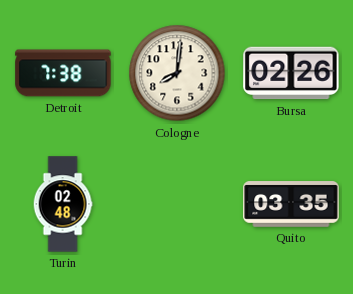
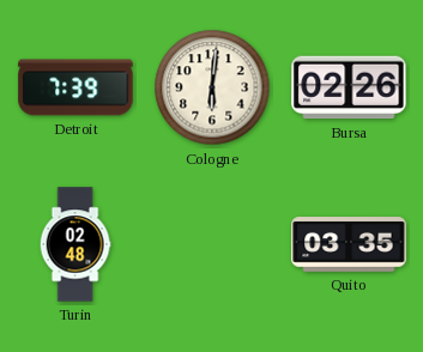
Detroit: 7:38 -> 7:39
Cologne: 8:01 -> 6:01
